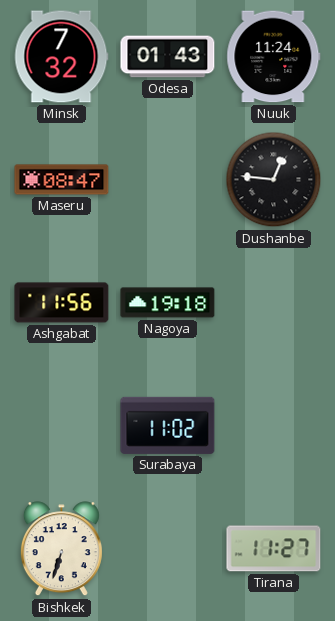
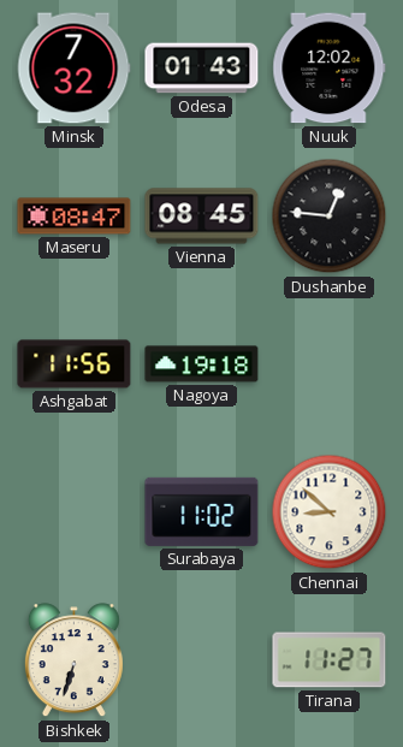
Nuuk: 11:24 -> 12:02
Vienna: none -> 08:45
Chennai: none -> 8:52
